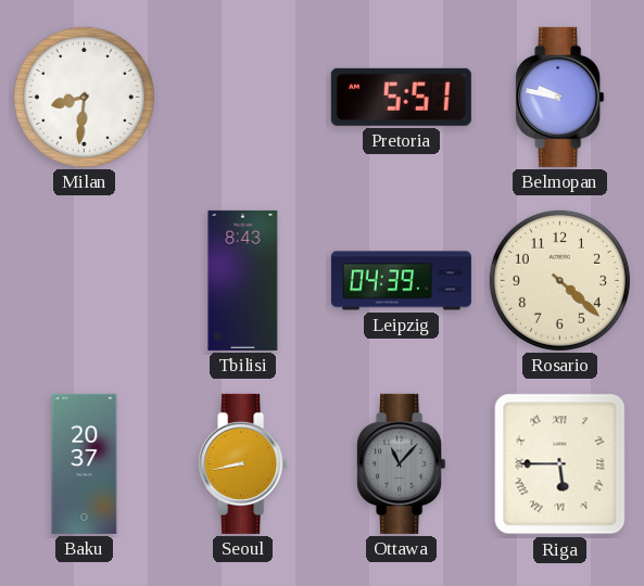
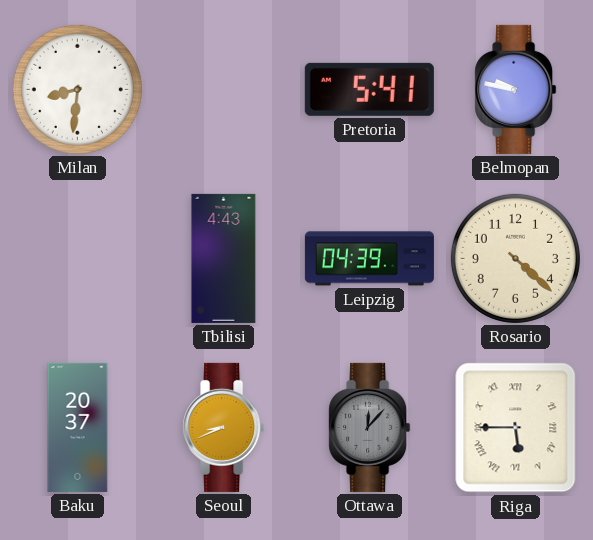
Pretoria: 5:51 -> 5:41
Tbilisi: 8:43 -> 4:43
Seoul: 8:43 -> 8:41
Ottawa: 11:07 -> 12:07
